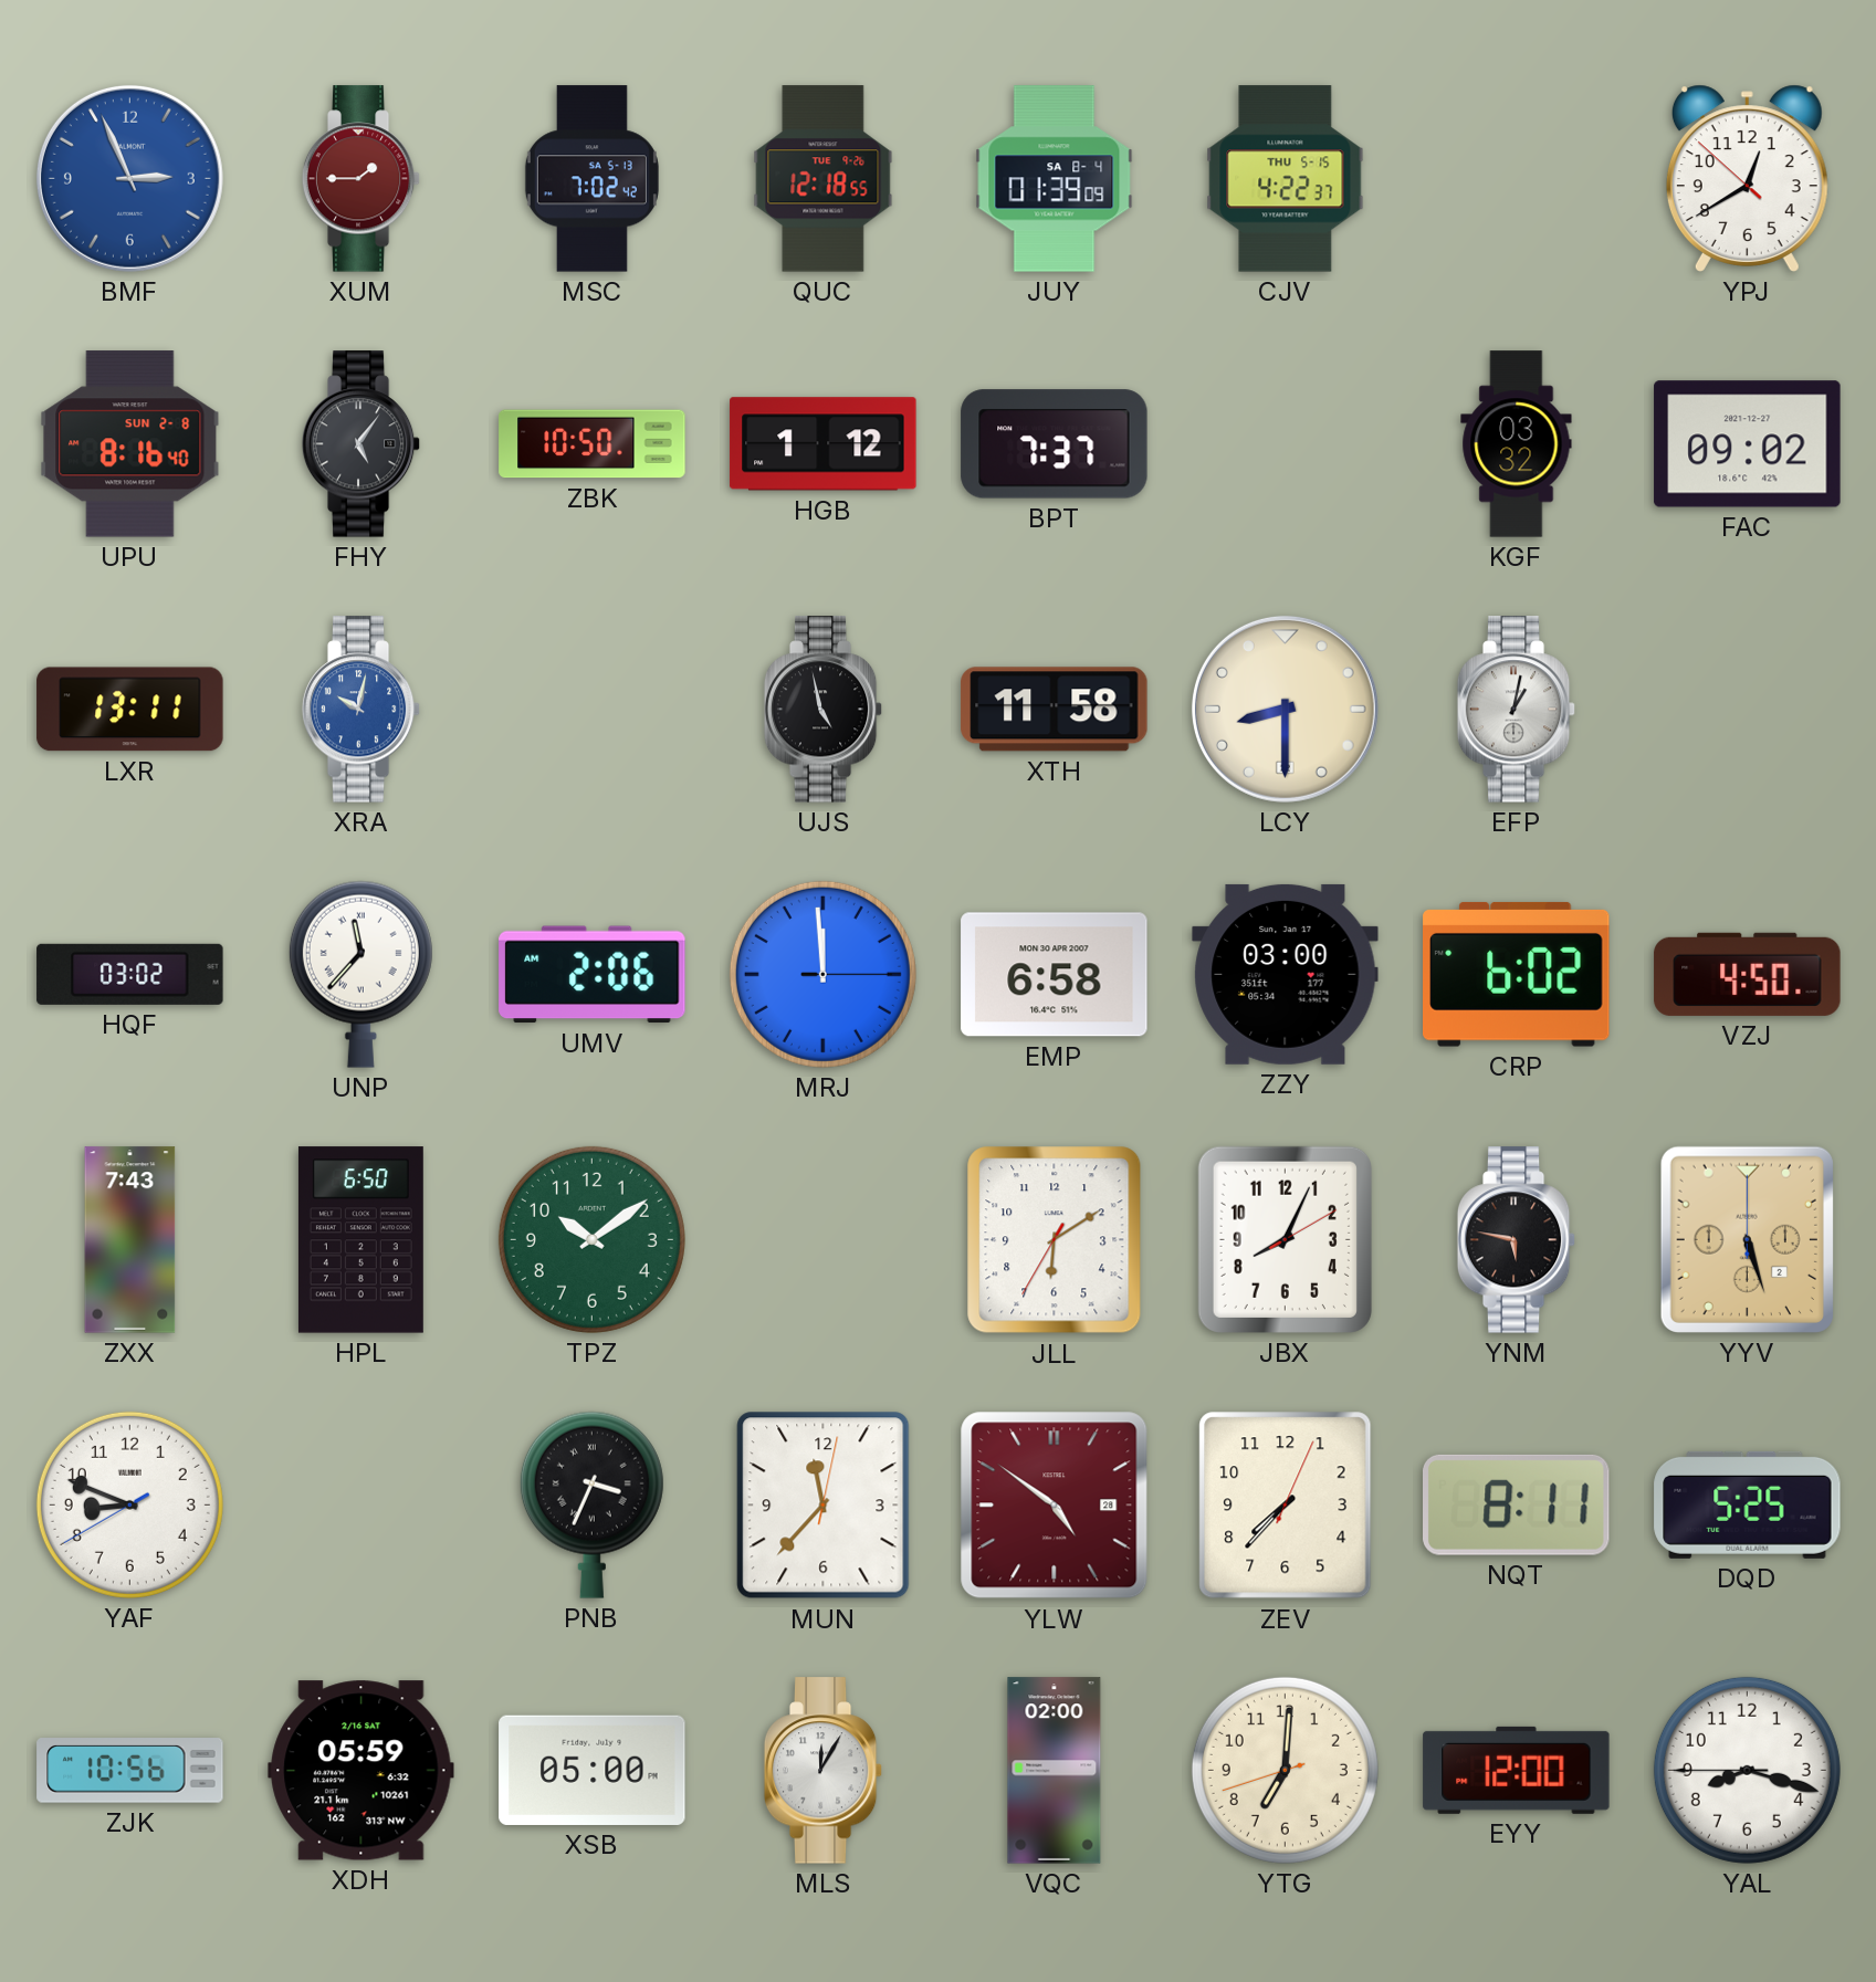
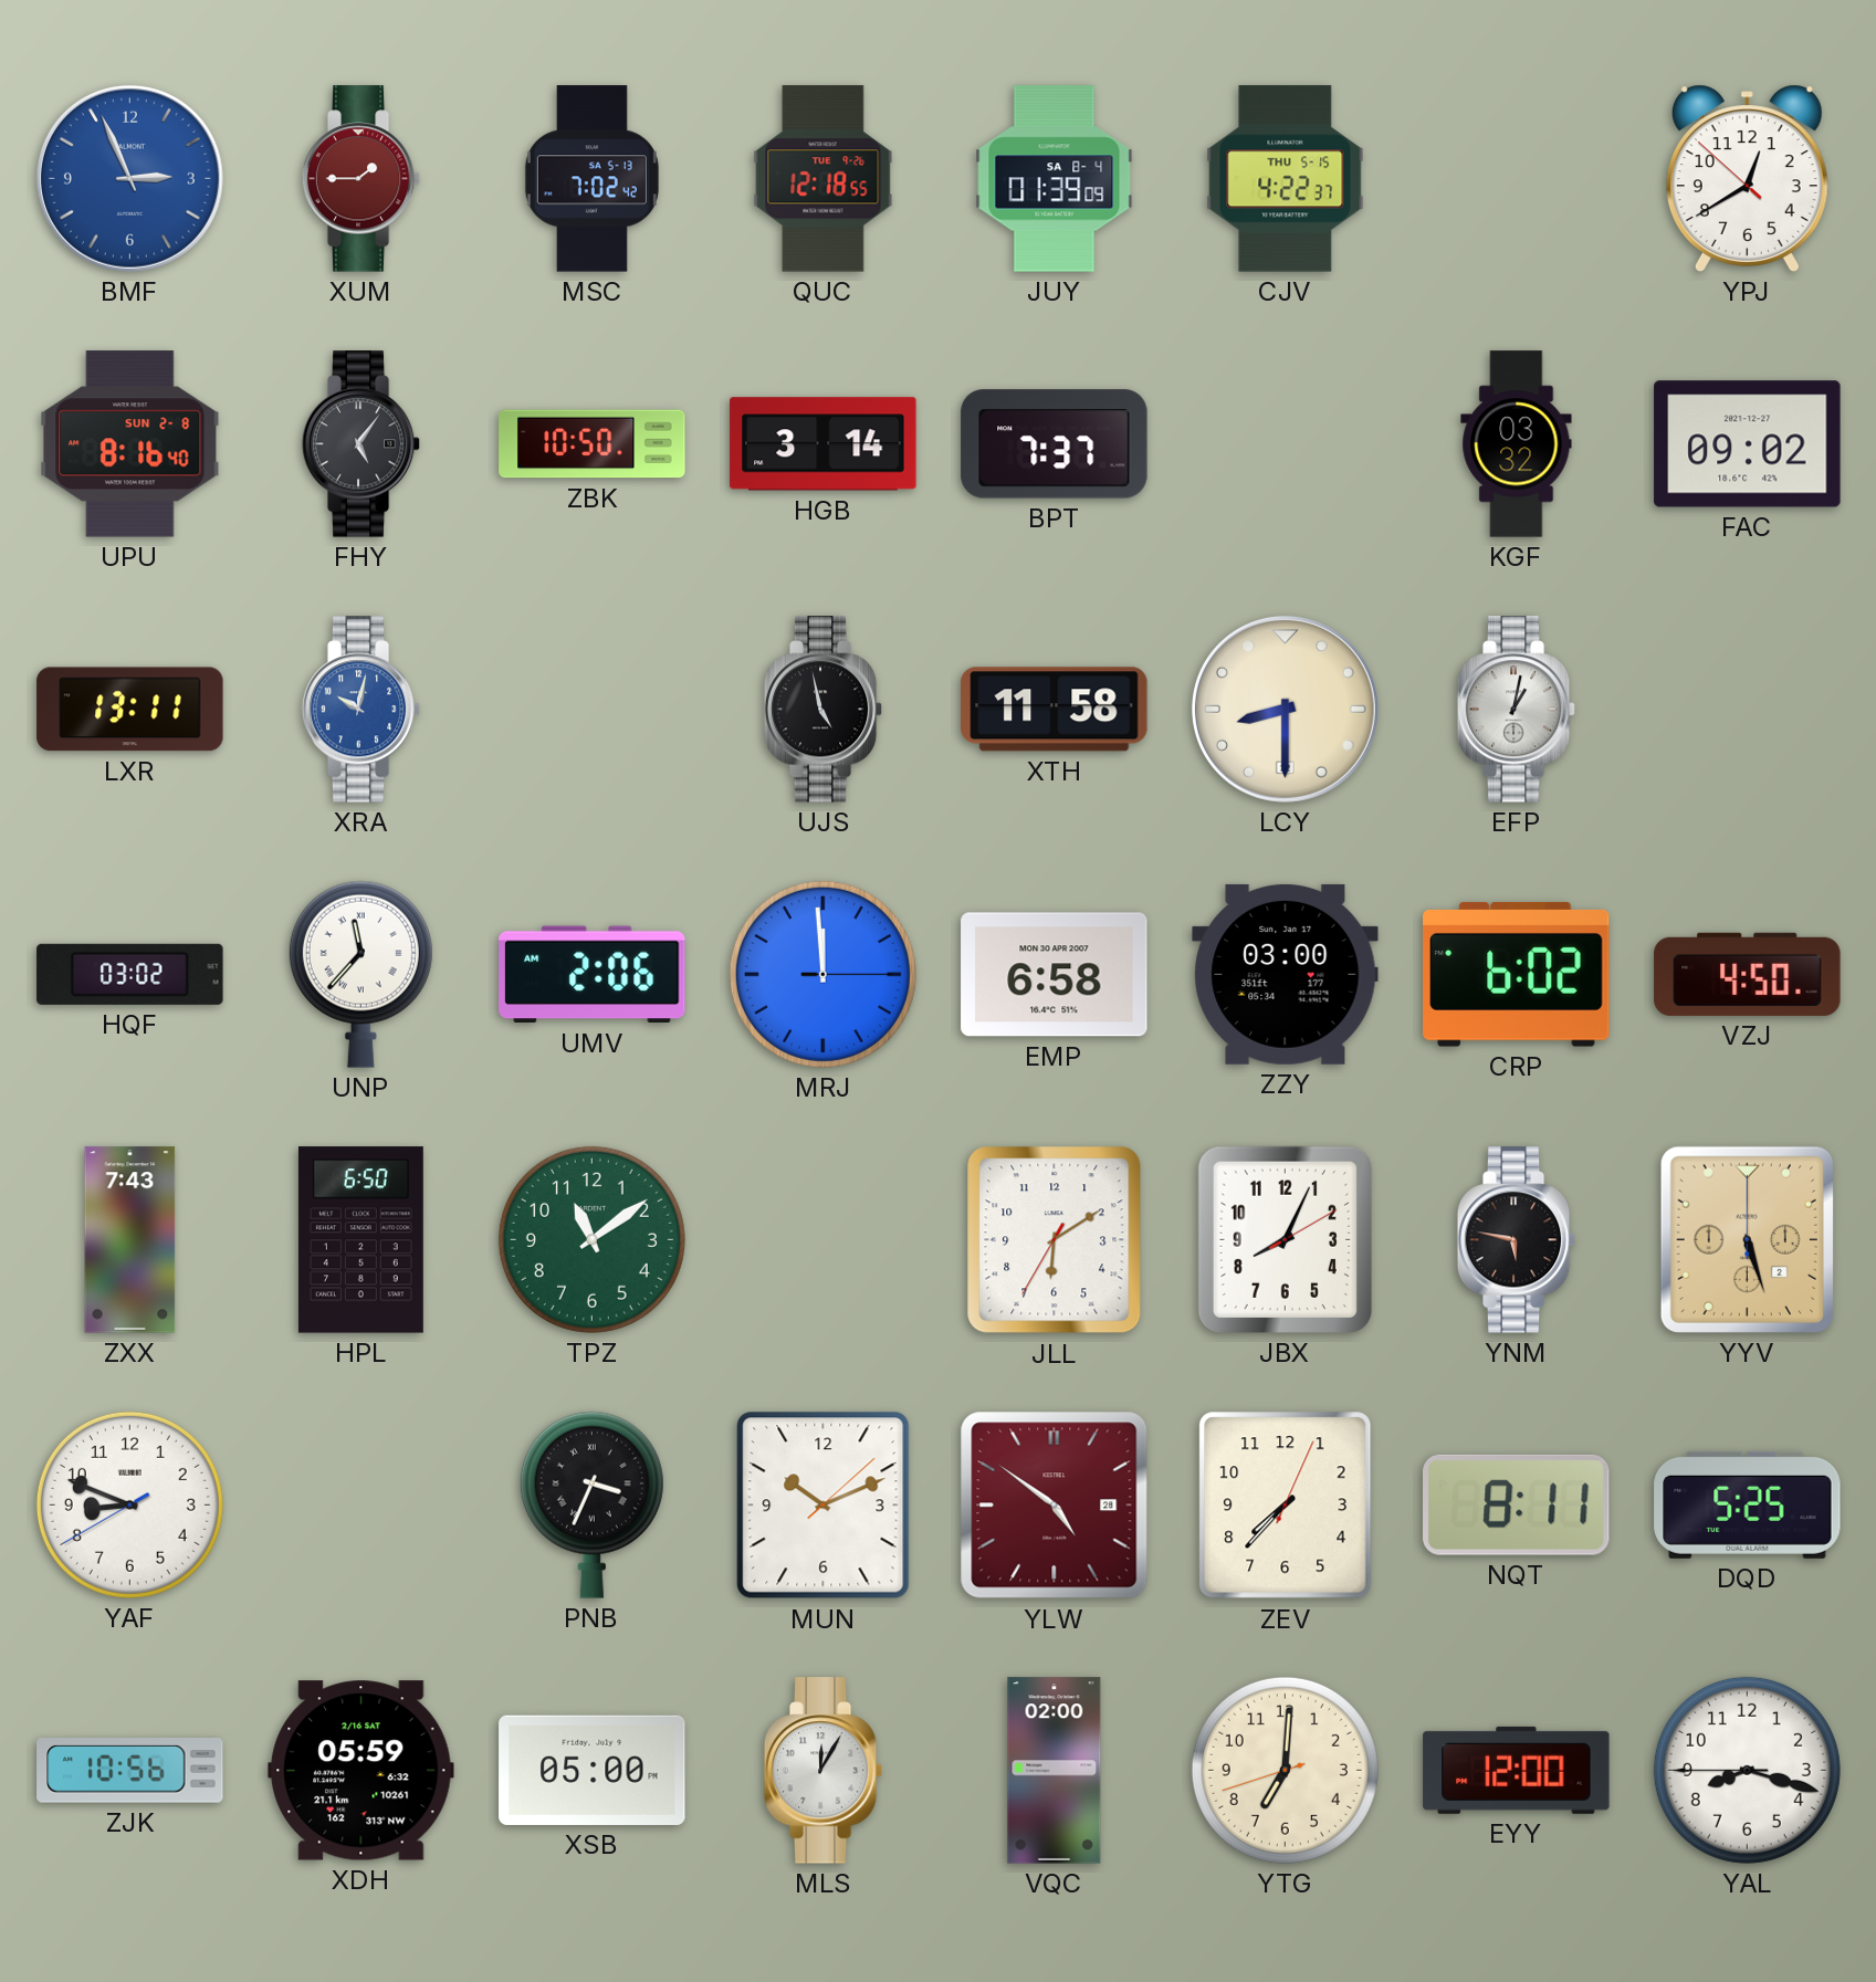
HGB: 1:12 -> 3:14
TPZ: 10:09 -> 11:09
MUN: 11:37 -> 10:11
